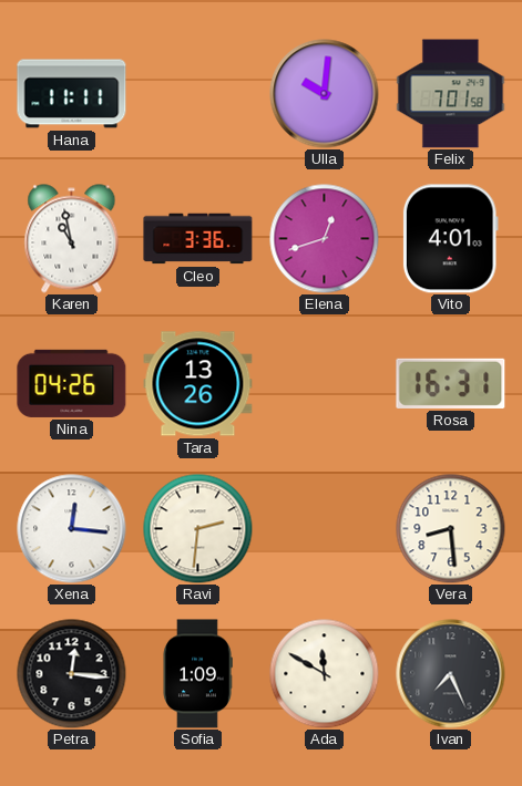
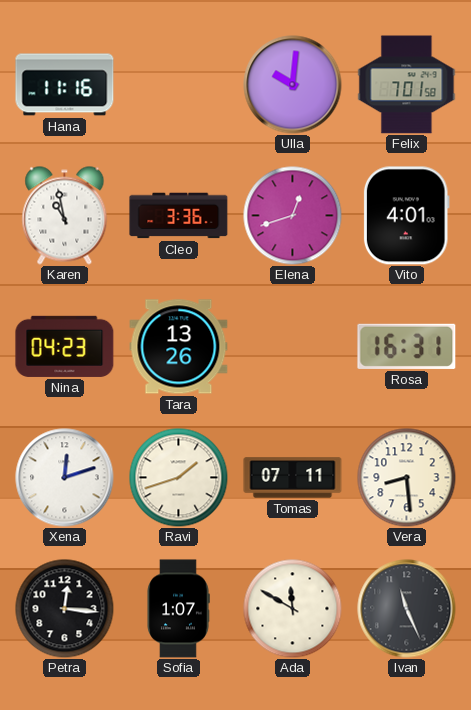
Hana: 11:11 -> 11:16
Nina: 04:26 -> 04:23
Xena: 12:16 -> 12:12
Ravi: 2:31 -> 1:42
Tomas: none -> 07:11
Sofia: 1:09 -> 1:07
Ivan: 7:26 -> 11:26
